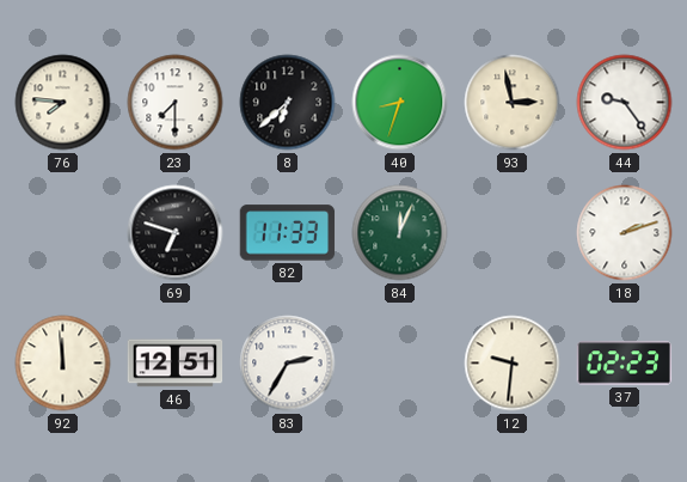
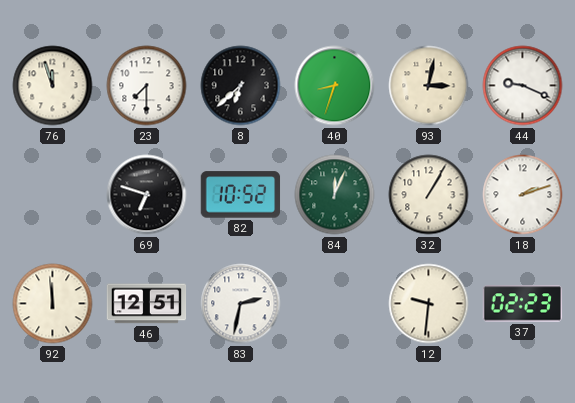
76: 7:46 -> 11:57
93: 2:58 -> 3:02
44: 9:24 -> 9:19
82: 11:33 -> 10:52
32: none -> 1:05
83: 2:35 -> 2:32
